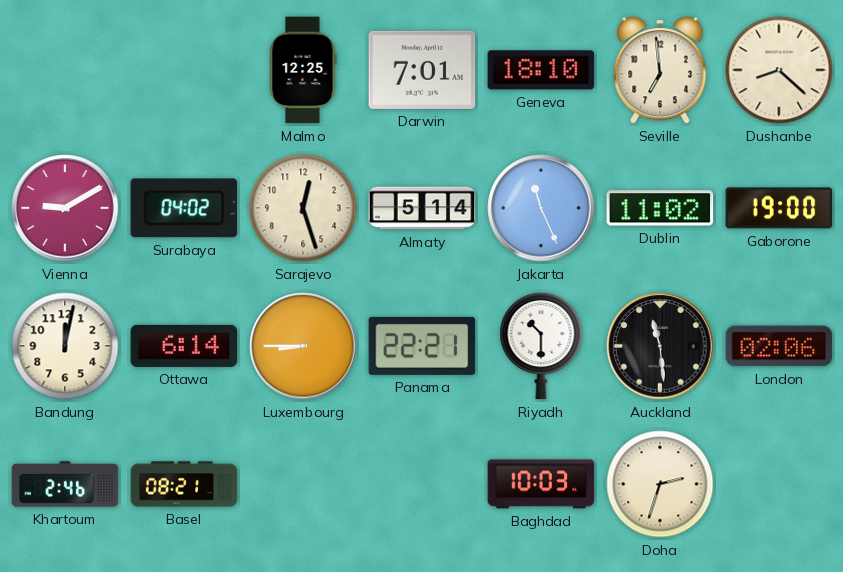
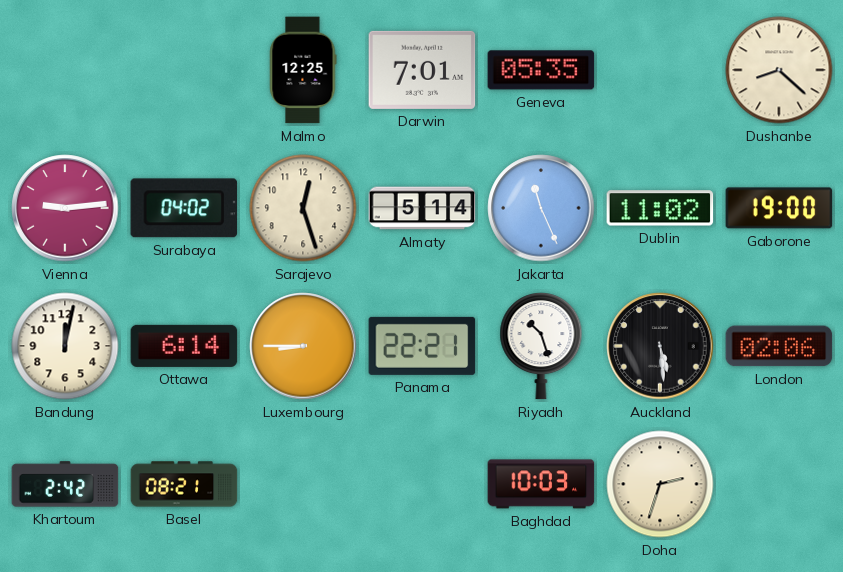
Geneva: 18:10 -> 05:35
Seville: 6:59 -> none
Vienna: 9:10 -> 9:14
Riyadh: 10:30 -> 10:27
Auckland: 11:29 -> 5:29
Khartoum: 2:46 -> 2:42
